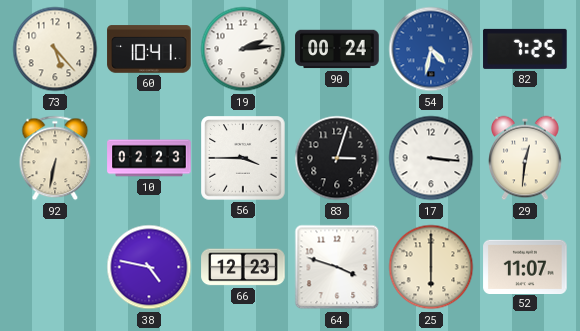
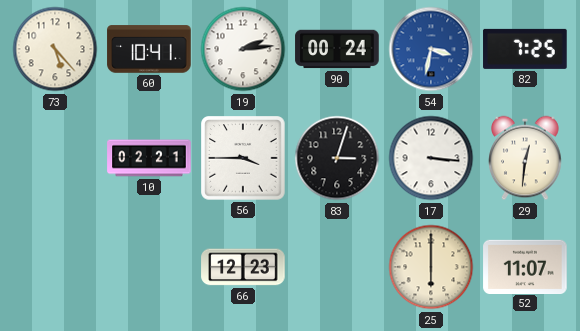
54: 4:32 -> 3:32
92: 6:32 -> none
10: 02:23 -> 02:21
38: 4:47 -> none
64: 3:48 -> none
